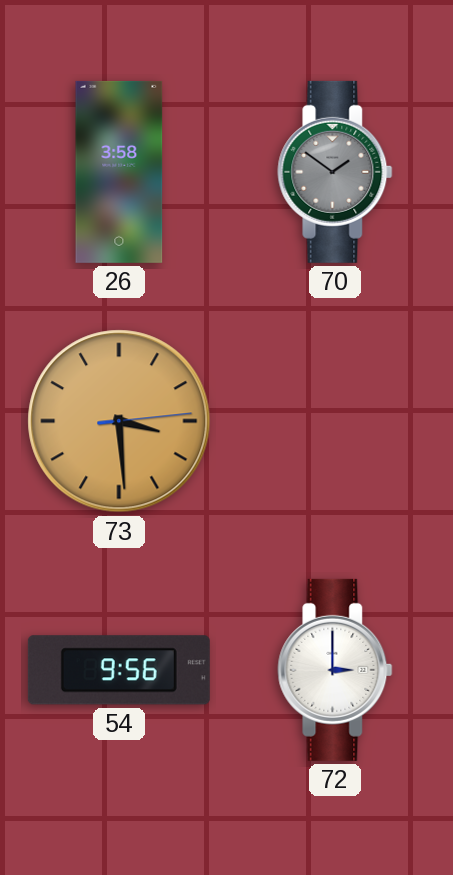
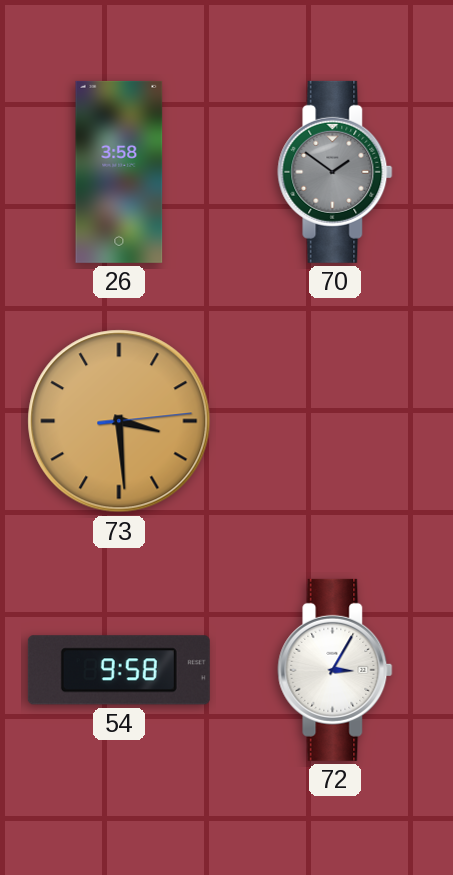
54: 9:56 -> 9:58
72: 3:00 -> 3:05
